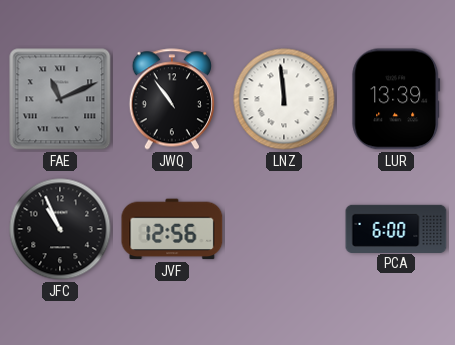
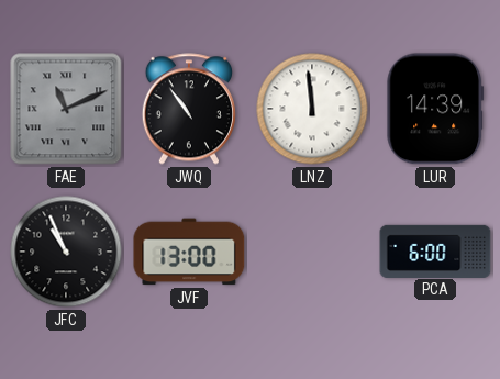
LUR: 13:39 -> 14:39
JVF: 12:56 -> 13:00
